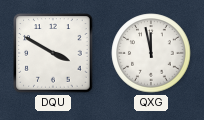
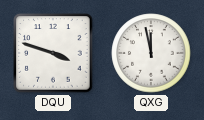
DQU: 3:50 -> 3:48
